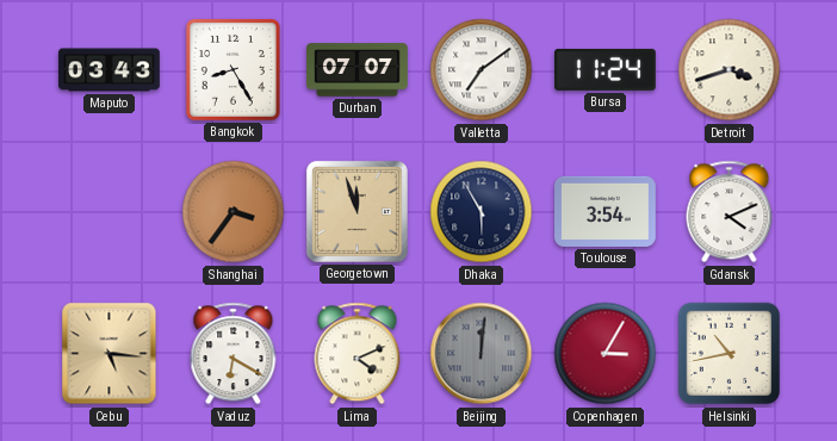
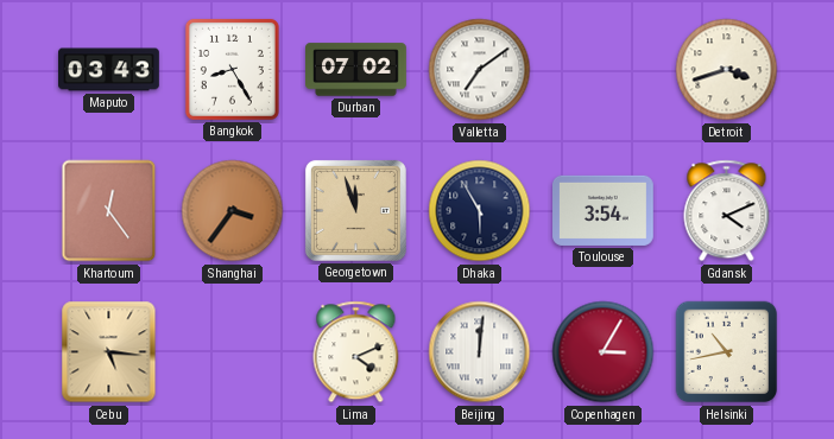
Durban: 07:07 -> 07:02
Bursa: 11:24 -> none
Khartoum: none -> 12:24
Vaduz: 6:20 -> none
Beijing dial: grey -> white
